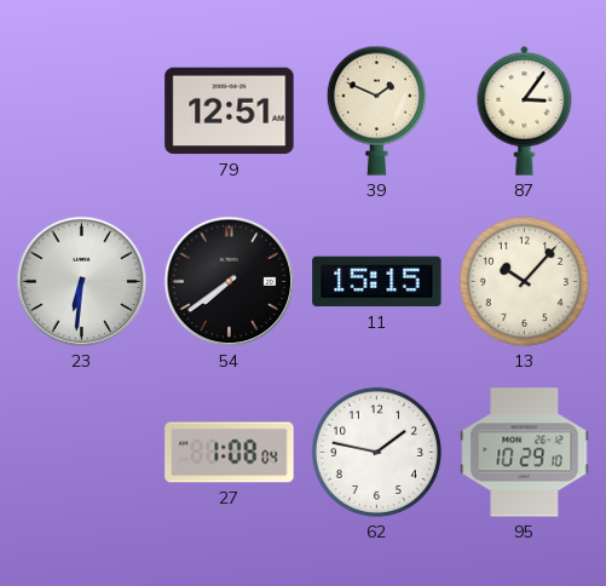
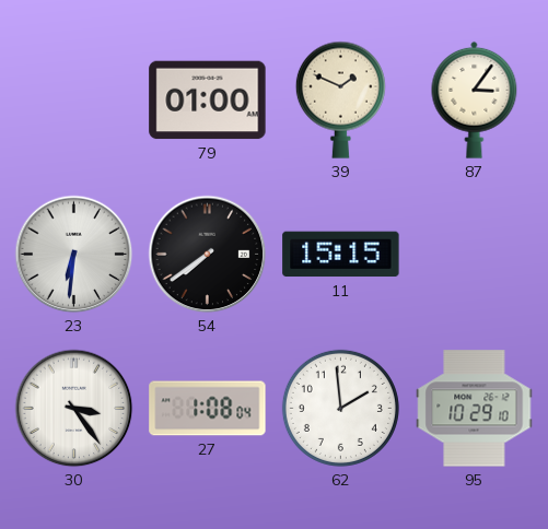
79: 12:51 -> 01:00
13: 10:07 -> none
30: none -> 3:24
62: 1:47 -> 1:59
